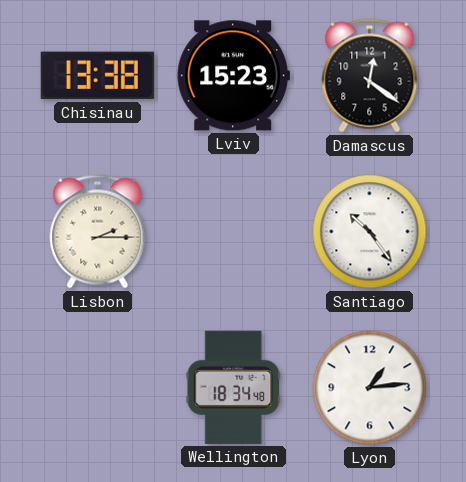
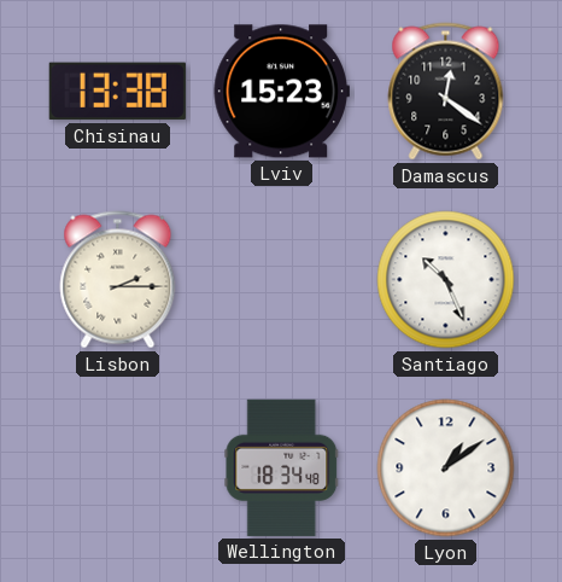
Santiago: 10:24 -> 10:26
Lyon: 1:14 -> 1:09
